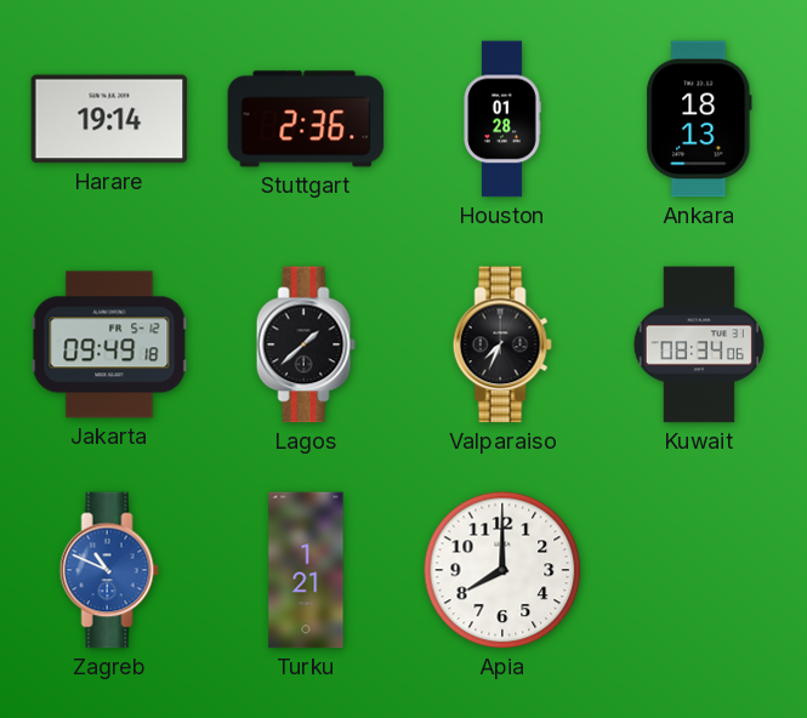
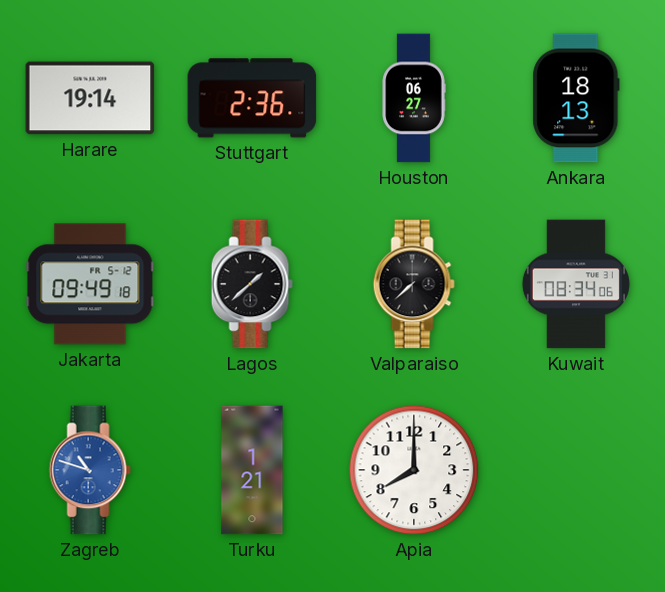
Houston: 01:28 -> 06:27
Valparaiso: 7:34 -> 7:38
Zagreb: 10:49 -> 10:48
